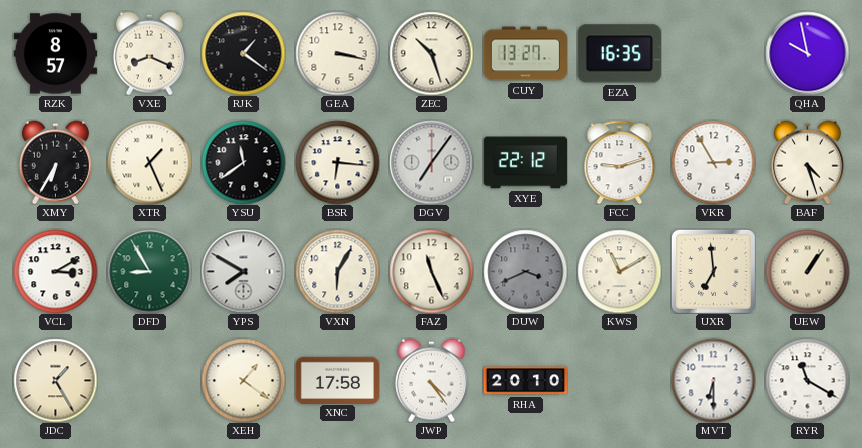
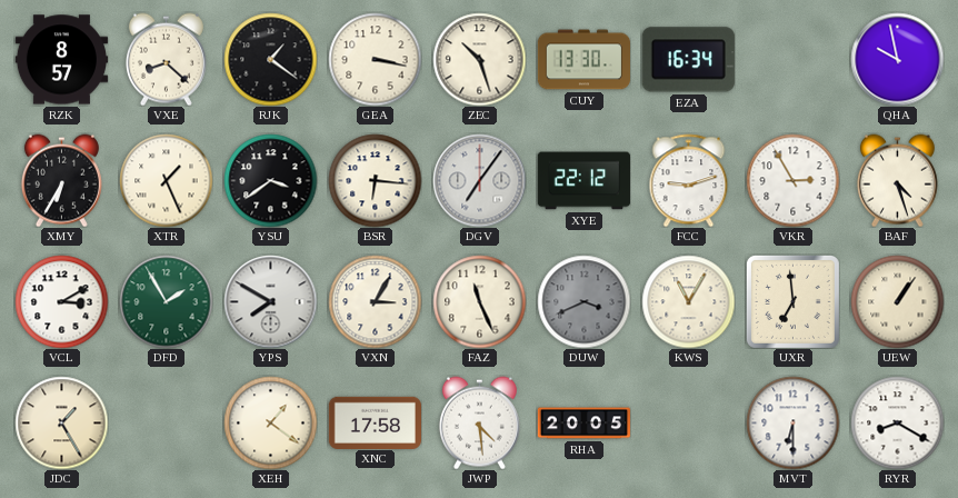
VXE: 8:19 -> 8:22
CUY: 13:27 -> 13:30
EZA: 16:35 -> 16:34
YSU: 11:39 -> 3:39
DFD: 8:55 -> 1:55
VXN: 6:05 -> 3:05
KWS: 11:10 -> 11:05
JWP: 4:24 -> 4:29
RHA: 20:10 -> 20:05
RYR: 11:20 -> 8:20
